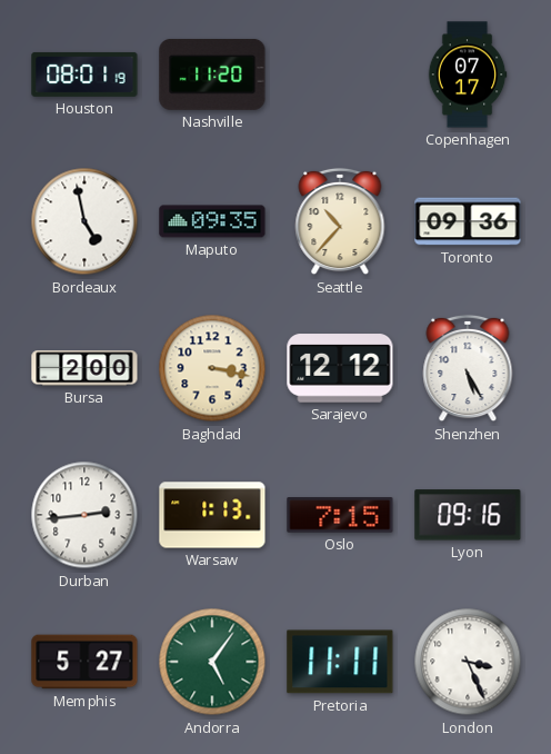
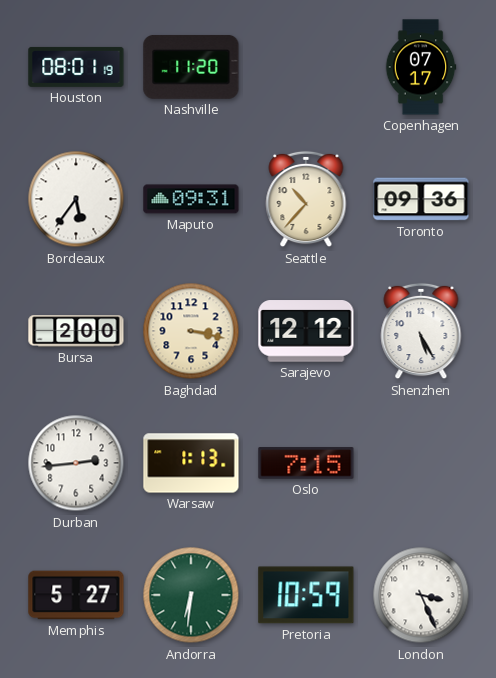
Bordeaux: 4:58 -> 5:36
Maputo: 09:35 -> 09:31
Lyon: 09:16 -> none
Andorra: 5:06 -> 6:31
Pretoria: 11:11 -> 10:59
